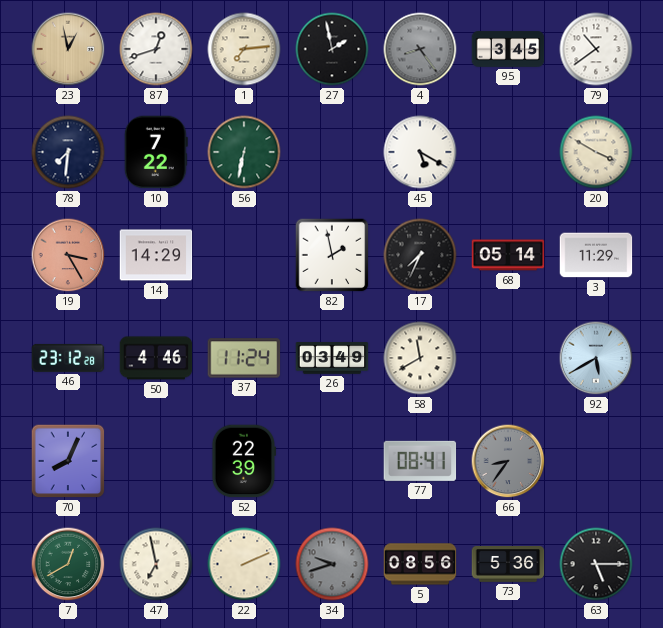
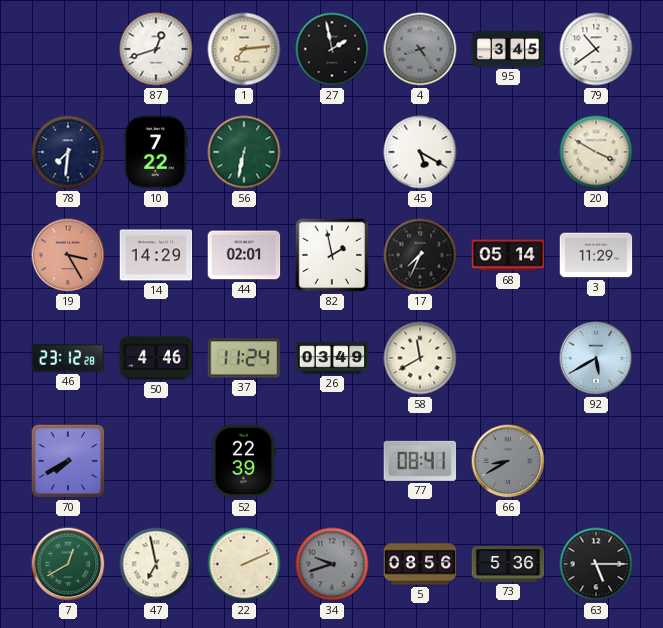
23: 12:58 -> none
44: none -> 02:01
70: 8:04 -> 7:40
66: 8:36 -> 8:40
